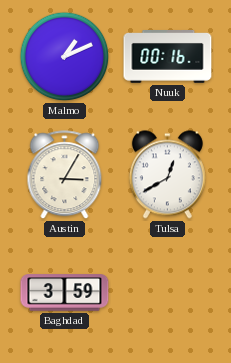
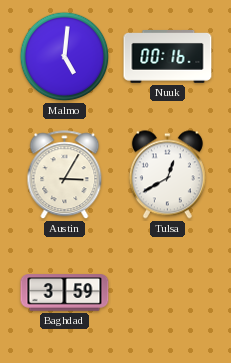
Malmo: 1:11 -> 5:01
